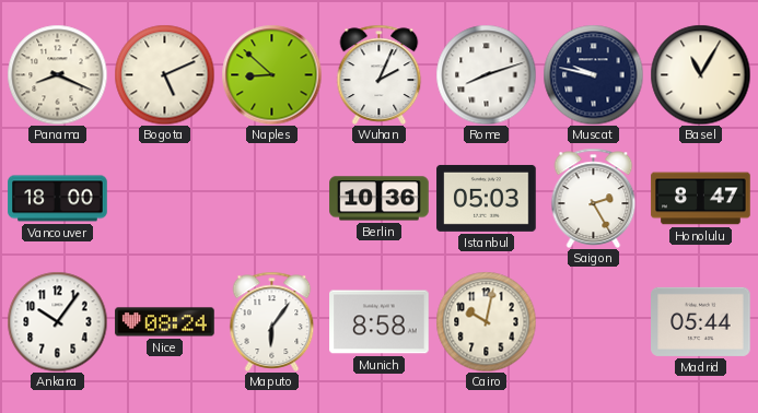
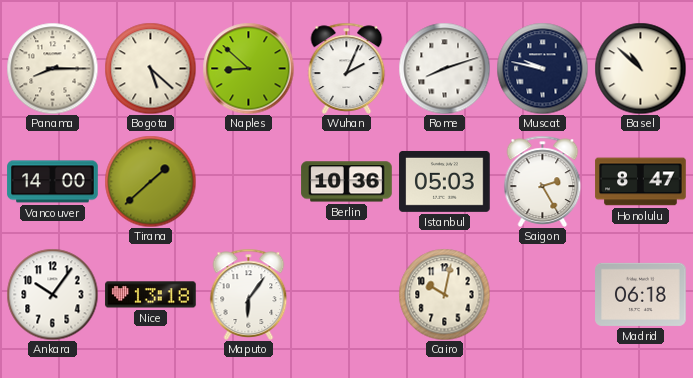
Panama: 8:19 -> 8:15
Bogota: 5:11 -> 5:22
Basel: 11:05 -> 10:52
Vancouver: 18:00 -> 14:00
Tirana: none -> 1:38
Nice: 08:24 -> 13:18
Munich: 8:58 -> none
Madrid: 05:44 -> 06:18
